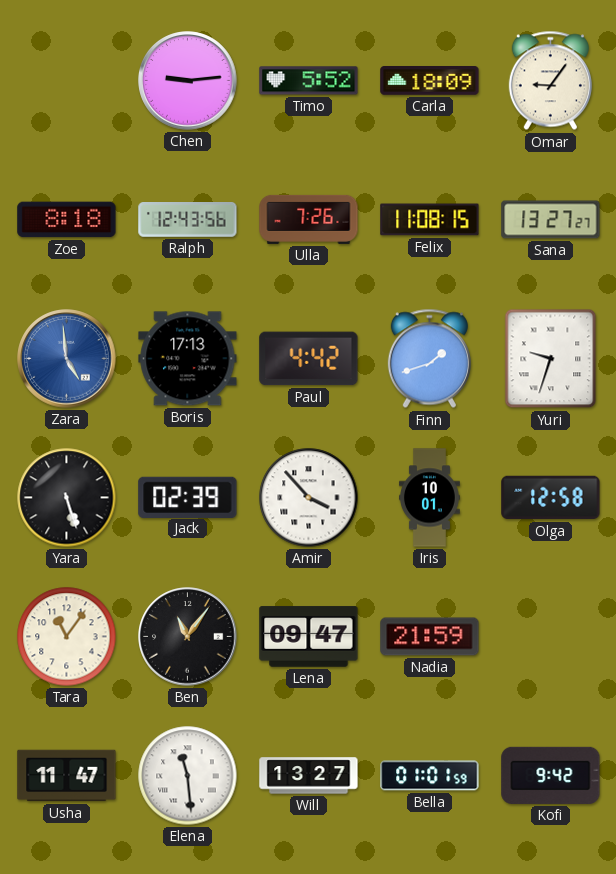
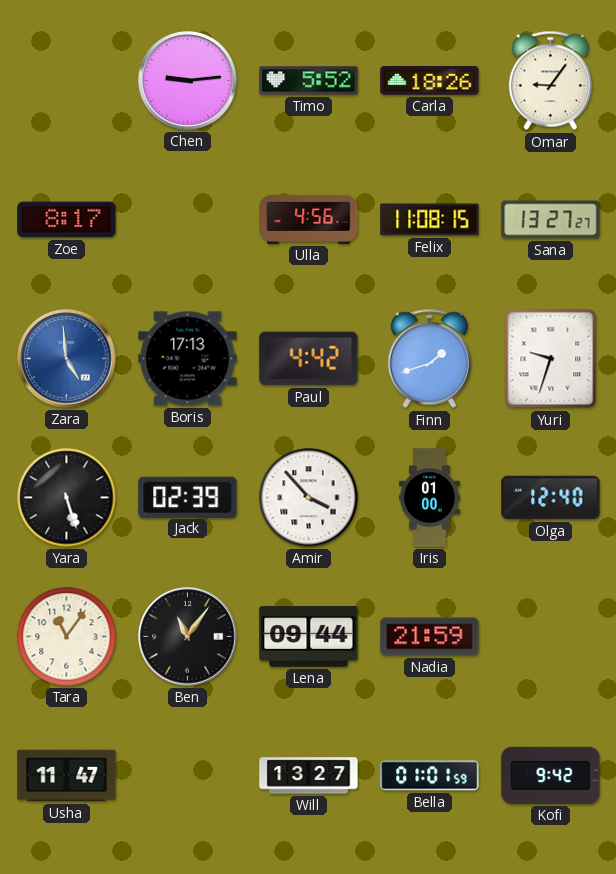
Carla: 18:09 -> 18:26
Zoe: 8:18 -> 8:17
Ralph: 12:43 -> none
Ulla: 7:26 -> 4:56
Iris: 10:01 -> 01:00
Olga: 12:58 -> 12:40
Lena: 09:47 -> 09:44
Elena: 11:29 -> none
